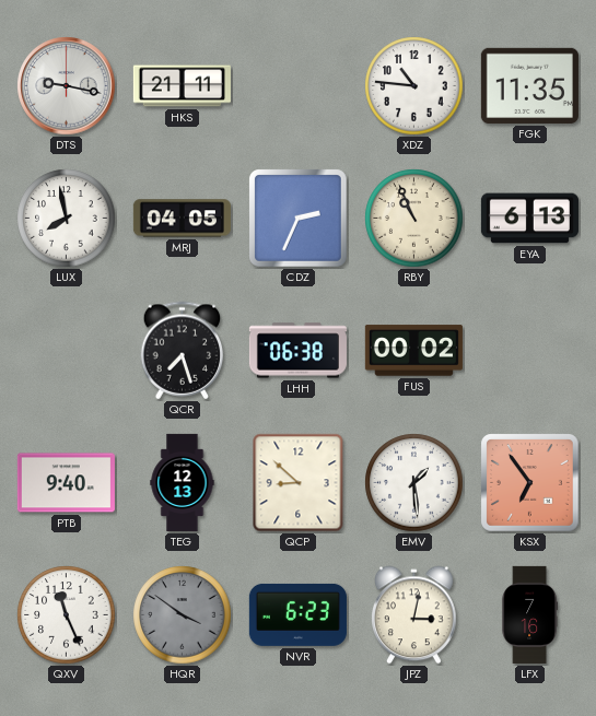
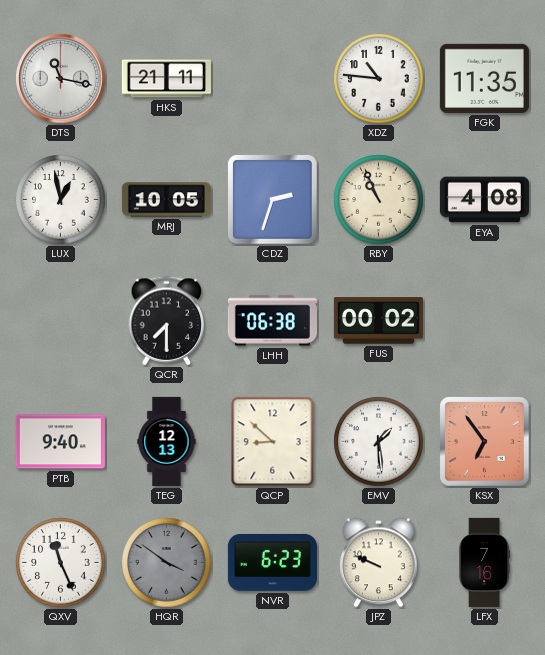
DTS: 9:17 -> 11:17
LUX: 7:58 -> 12:58
MRJ: 04:05 -> 10:05
CDZ: 2:34 -> 2:33
EYA: 6:13 -> 4:08
QCR: 7:27 -> 7:30
JPZ: 3:02 -> 9:49
